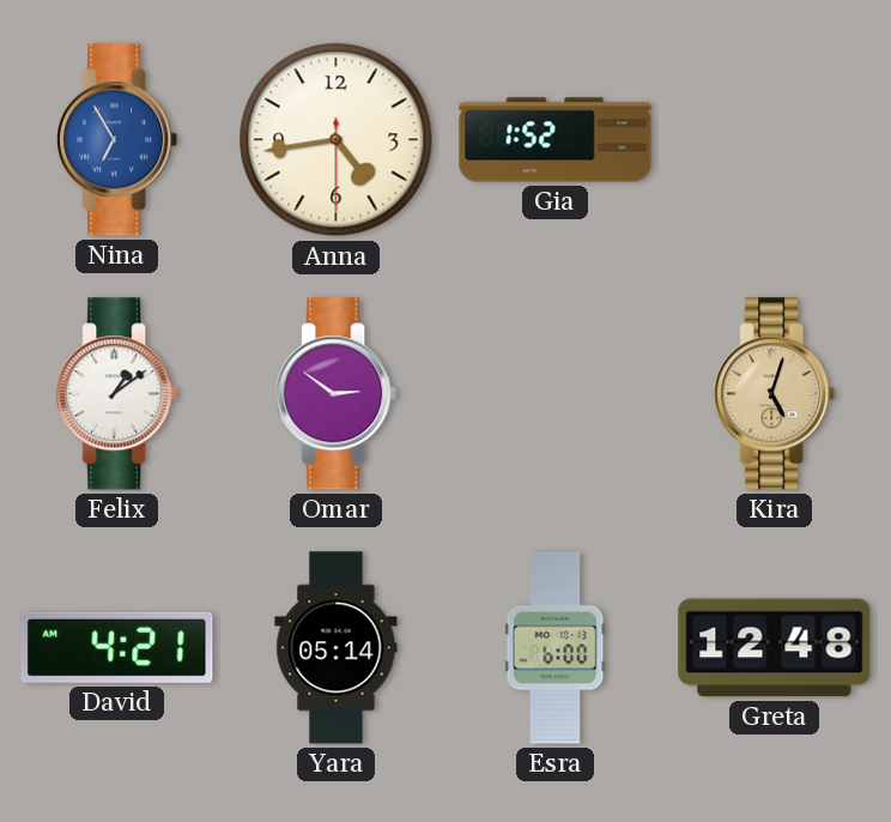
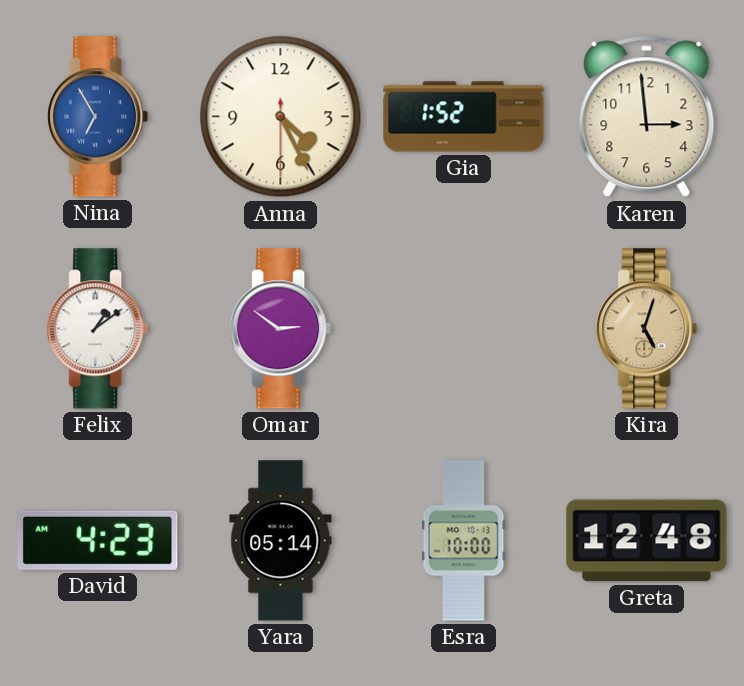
Anna: 4:43 -> 4:25
Karen: none -> 2:59
David: 4:21 -> 4:23
Esra: 6:00 -> 10:00
